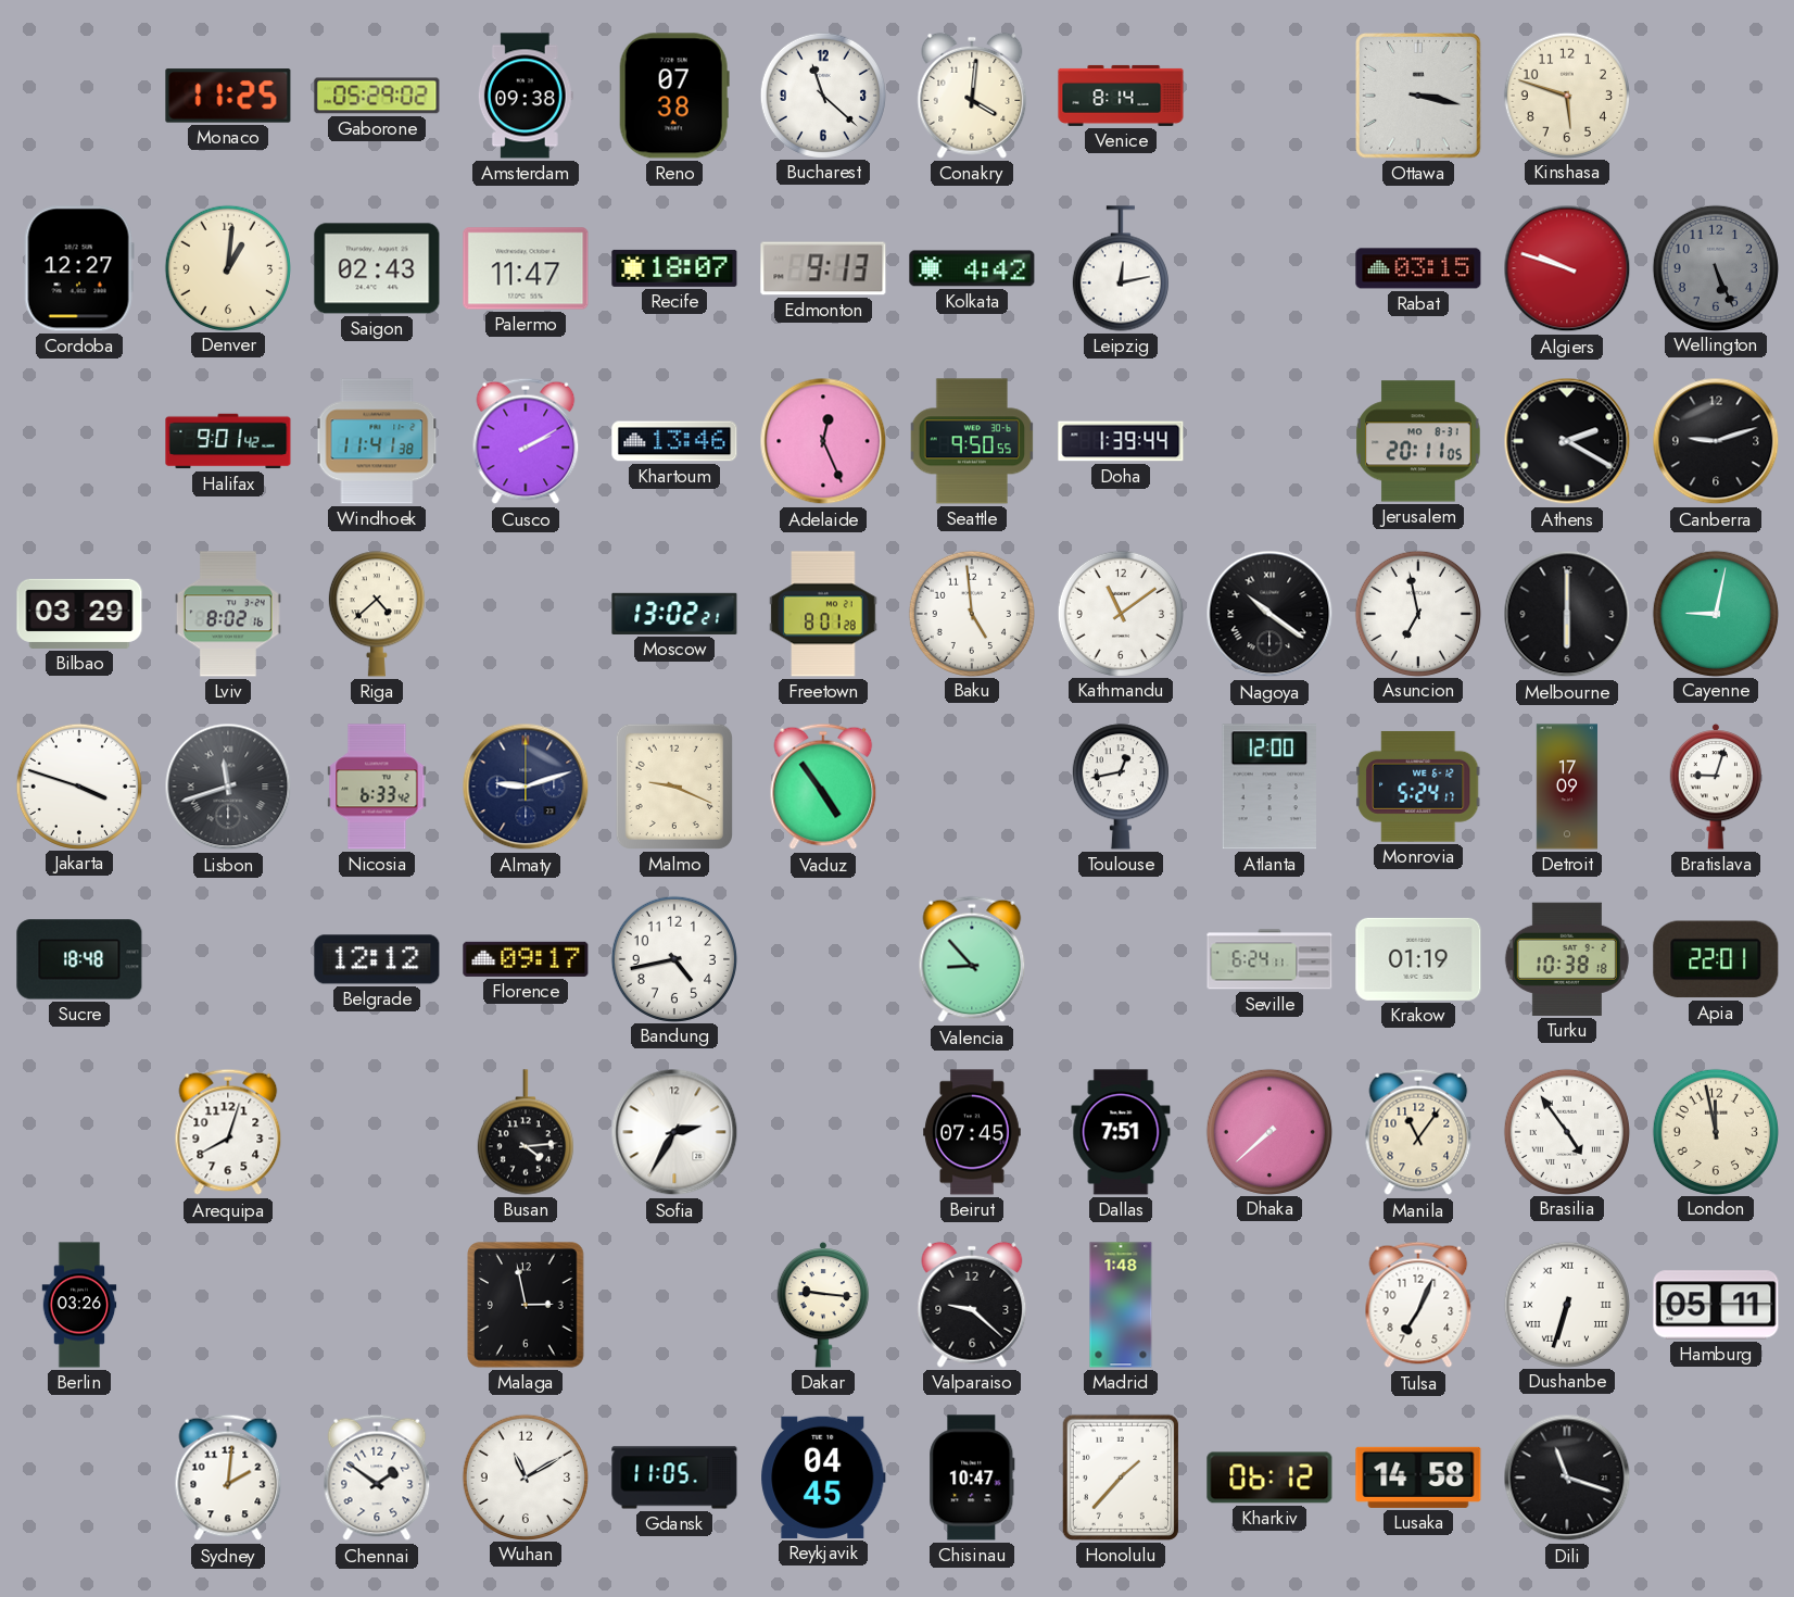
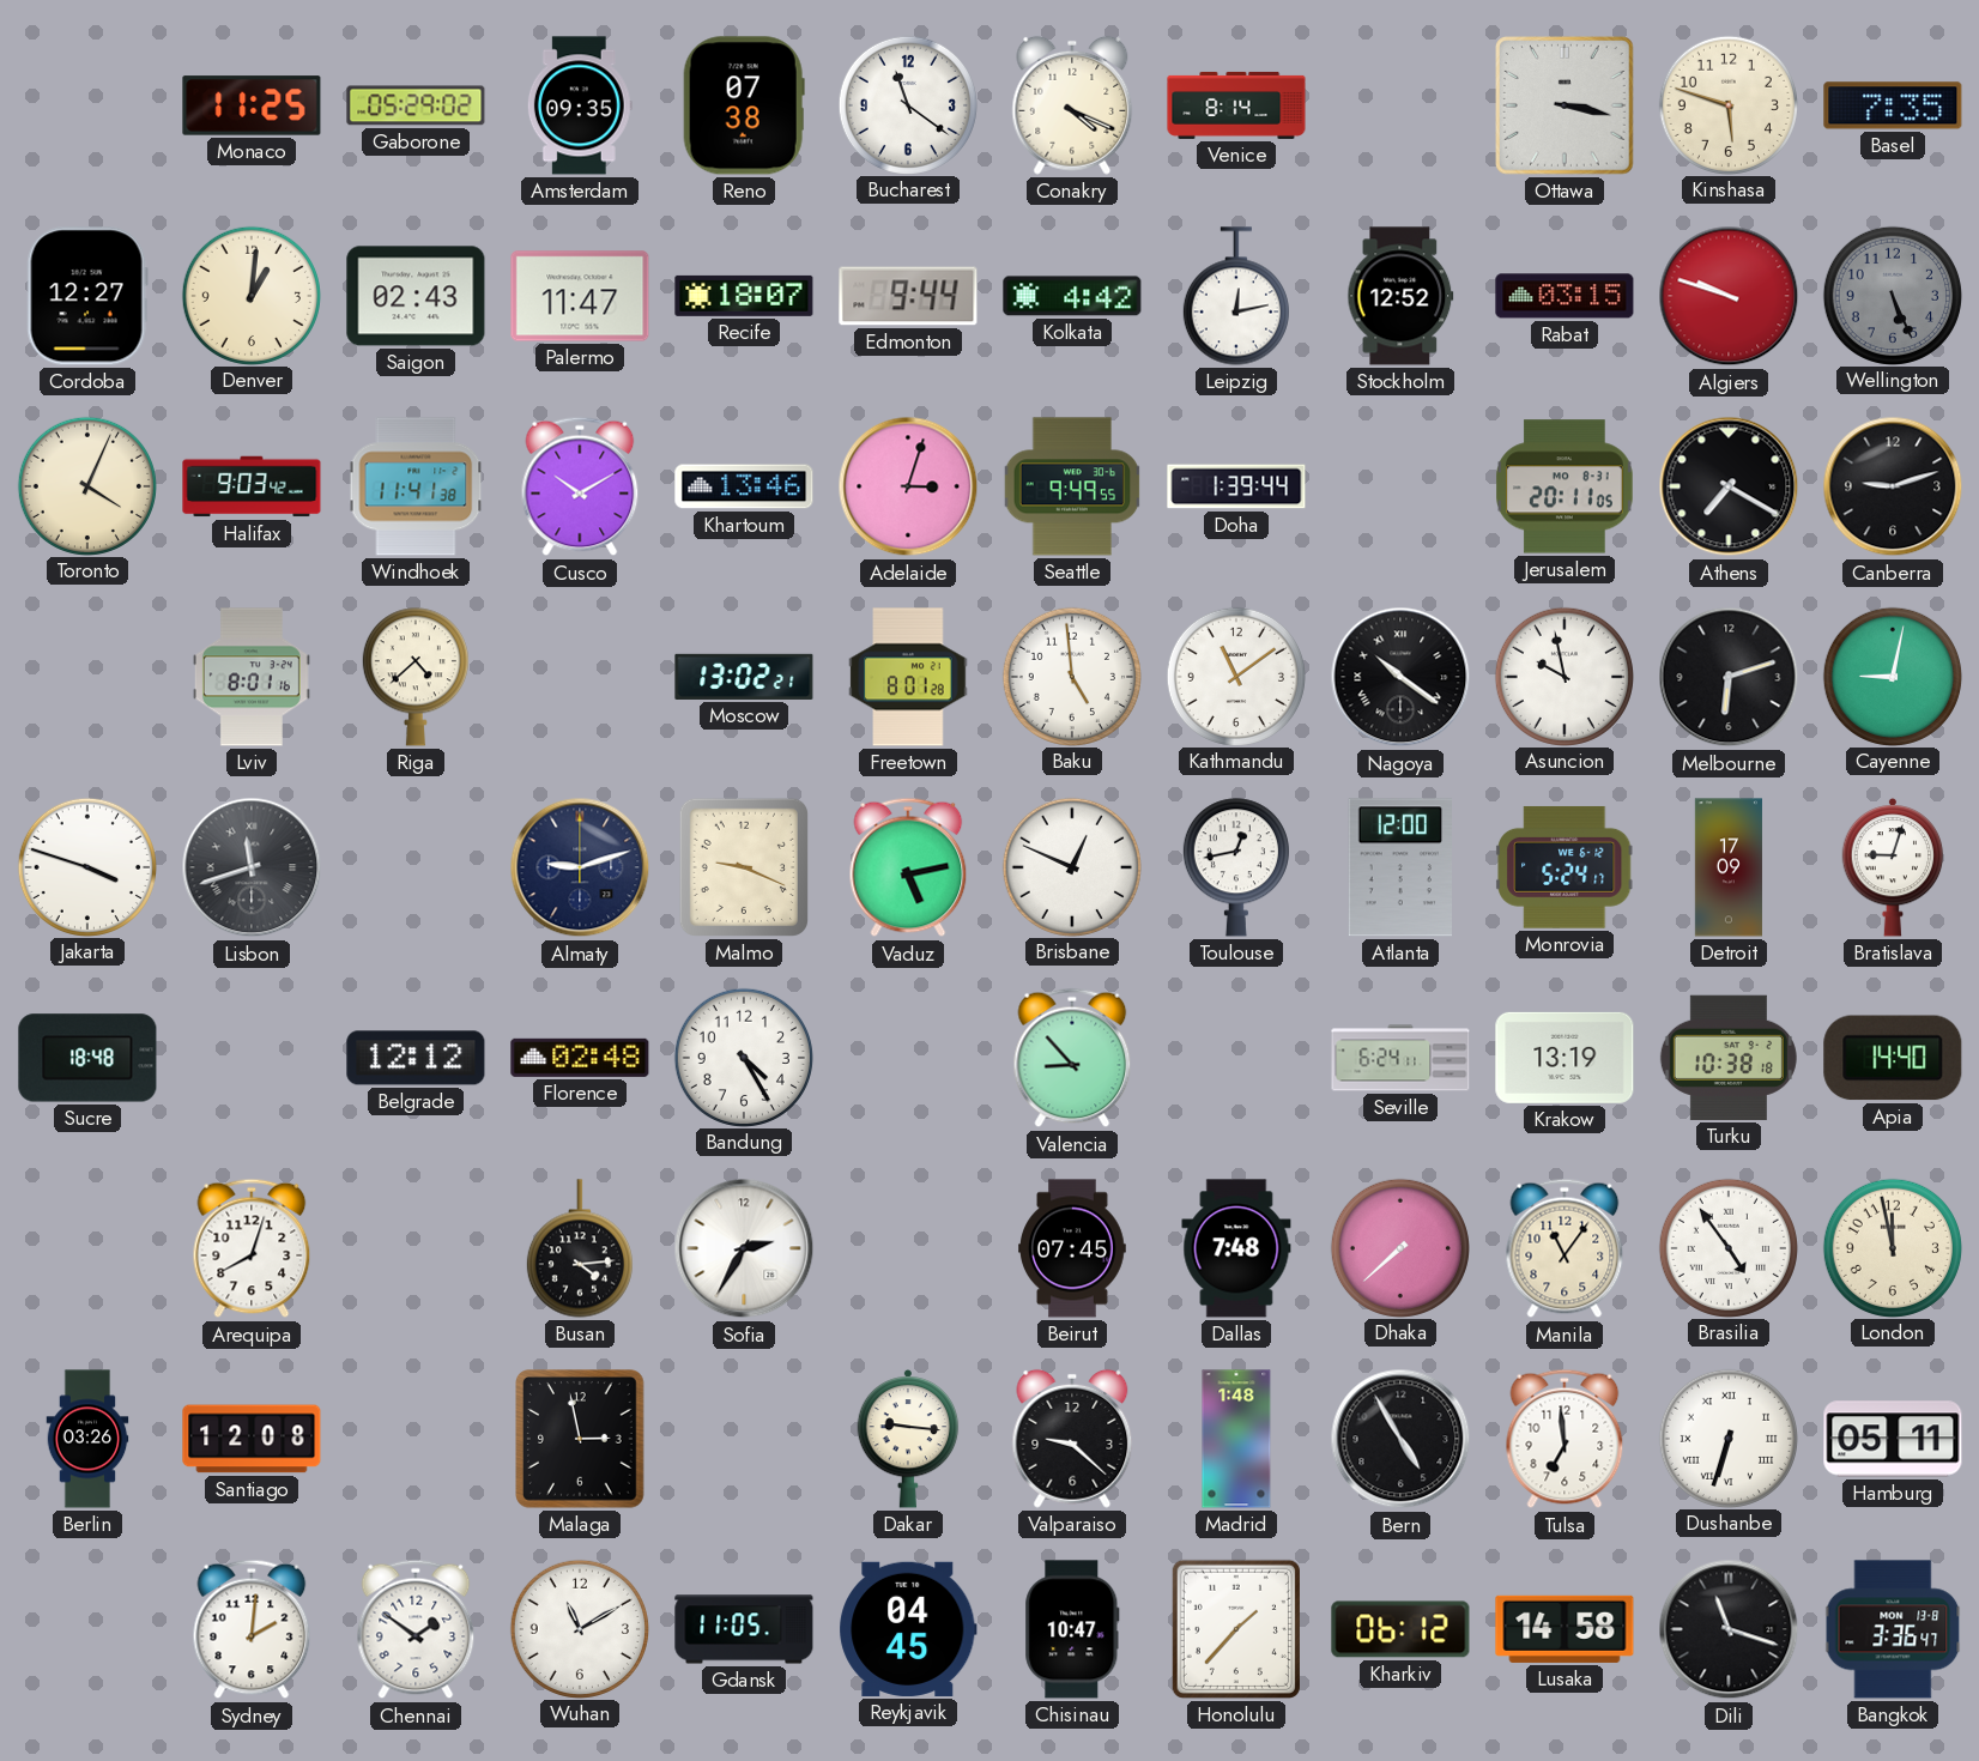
Amsterdam: 09:38 -> 09:35
Bucharest: 11:22 -> 11:21
Conakry: 4:01 -> 4:19
Basel: none -> 7:35
Edmonton: 9:13 -> 9:44
Stockholm: none -> 12:52
Toronto: none -> 4:04
Halifax: 9:01 -> 9:03
Cusco: 2:10 -> 10:10
Adelaide: 12:26 -> 3:03
Seattle: 9:50 -> 9:49
Athens: 2:20 -> 7:20
Bilbao: 03:29 -> none
Lviv: 8:02 -> 8:01
Asuncion: 6:58 -> 9:58
Melbourne: 6:00 -> 6:12
Nicosia: 6:33 -> none
Vaduz: 4:54 -> 5:13
Brisbane: none -> 12:49
Florence: 09:17 -> 02:48
Bandung: 4:43 -> 4:25
Krakow: 01:19 -> 13:19
Apia: 22:01 -> 14:40
Dallas: 7:51 -> 7:48
Santiago: none -> 12:08
Bern: none -> 4:55
Tulsa: 7:04 -> 6:59
Bangkok: none -> 3:36
